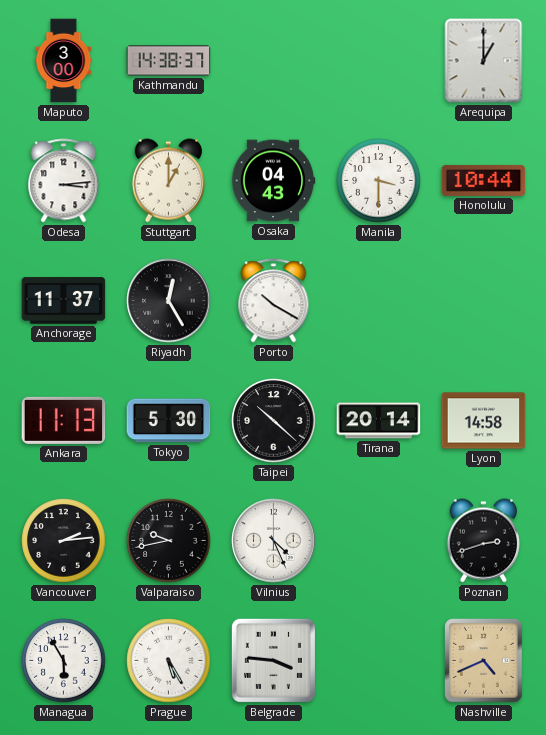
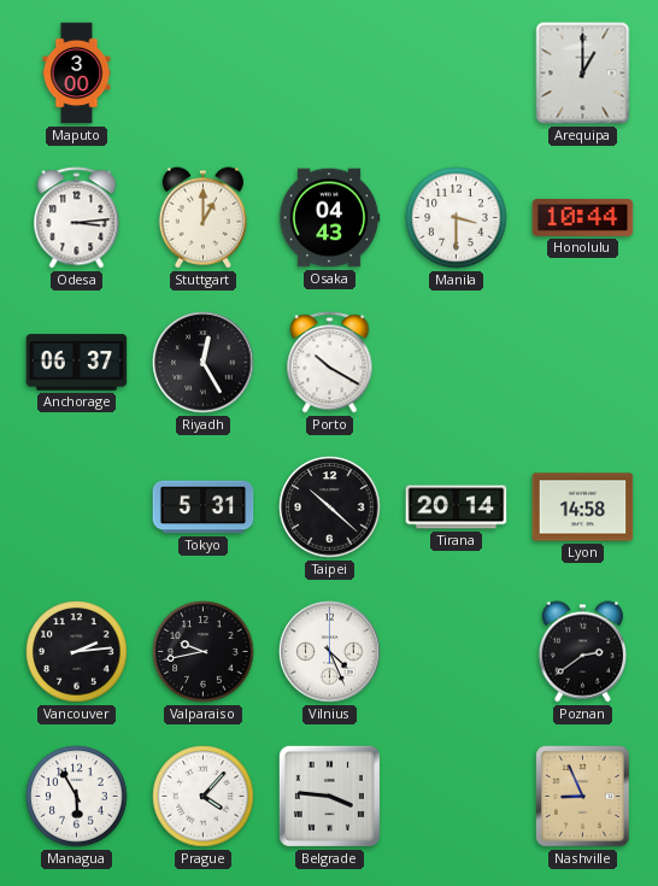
Kathmandu: 14:38 -> none
Anchorage: 11:37 -> 06:37
Ankara: 11:13 -> none
Tokyo: 5:30 -> 5:31
Poznan: 2:42 -> 2:39
Prague: 5:25 -> 4:07
Nashville: 4:41 -> 8:56
